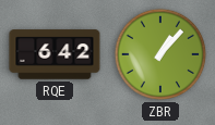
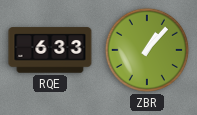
RQE: 6:42 -> 6:33
